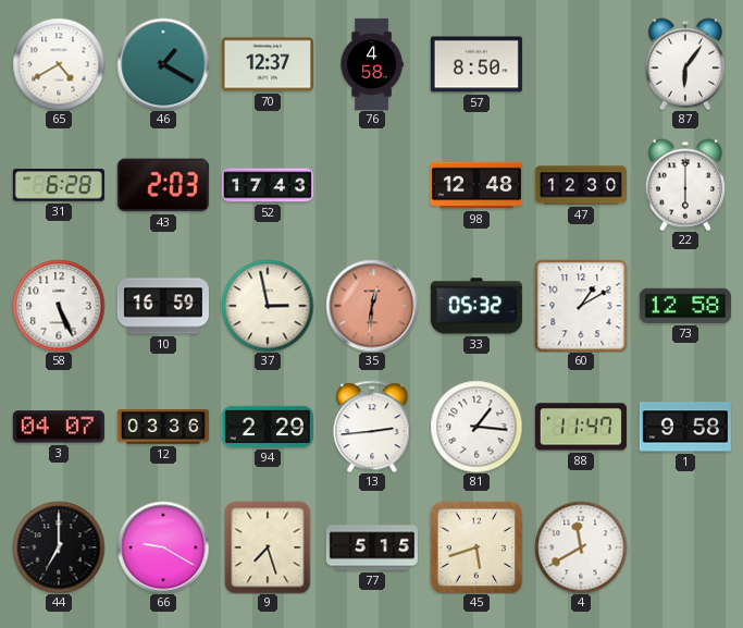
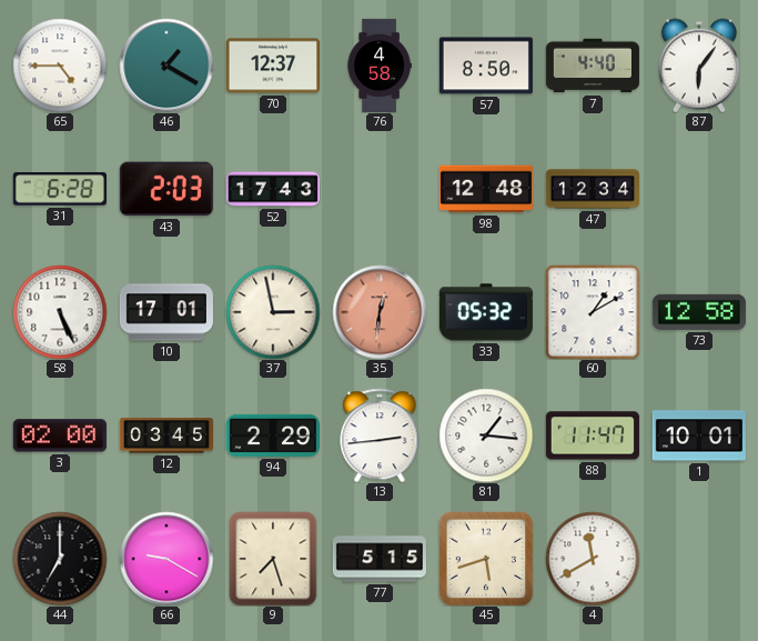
65: 4:40 -> 4:45
7: none -> 4:40
47: 12:30 -> 12:34
22: 6:00 -> none
10: 16:59 -> 17:01
3: 04:07 -> 02:00
12: 03:36 -> 03:45
1: 9:58 -> 10:01
